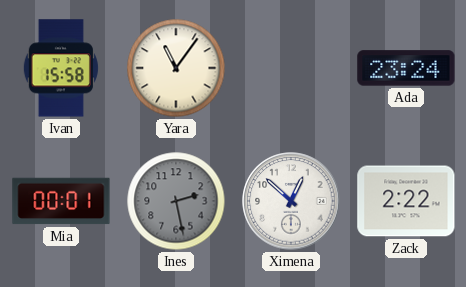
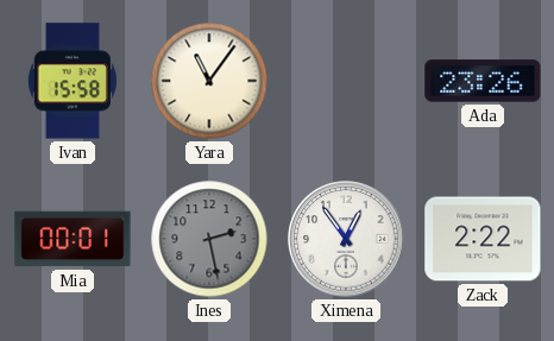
Ada: 23:24 -> 23:26
Ximena: 12:52 -> 12:54
